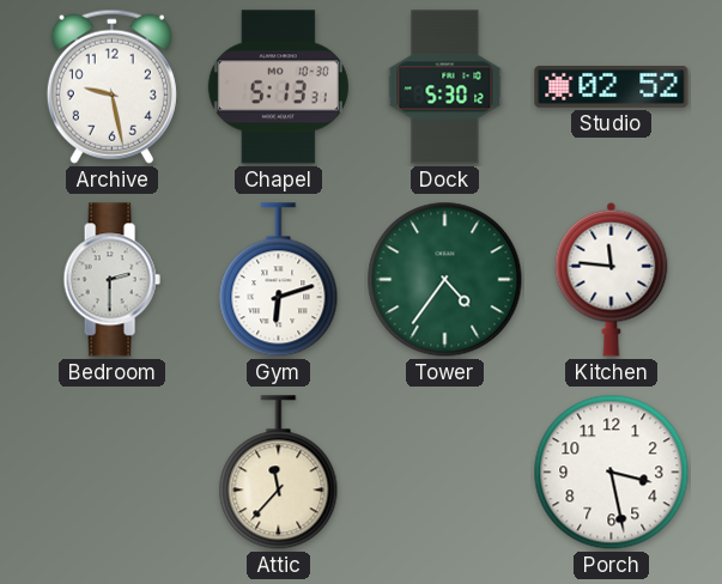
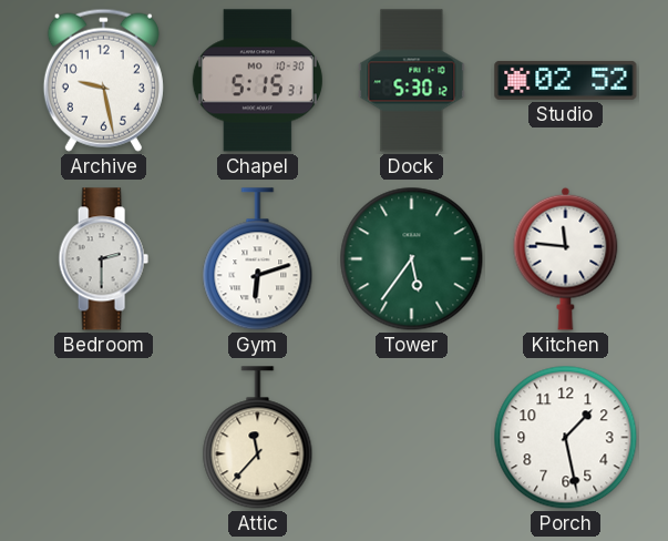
Chapel: 5:13 -> 5:15
Tower: 4:36 -> 5:36
Porch: 3:28 -> 1:28
